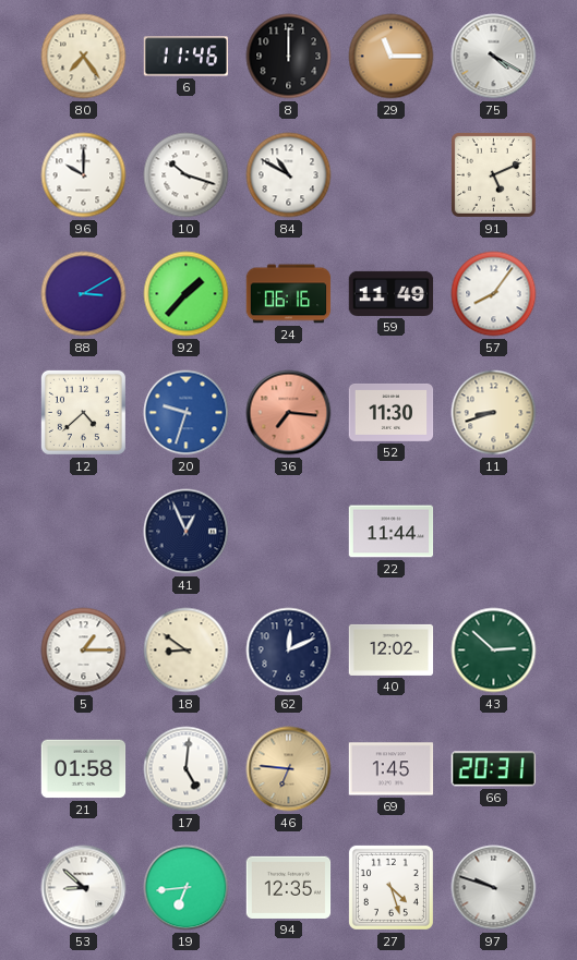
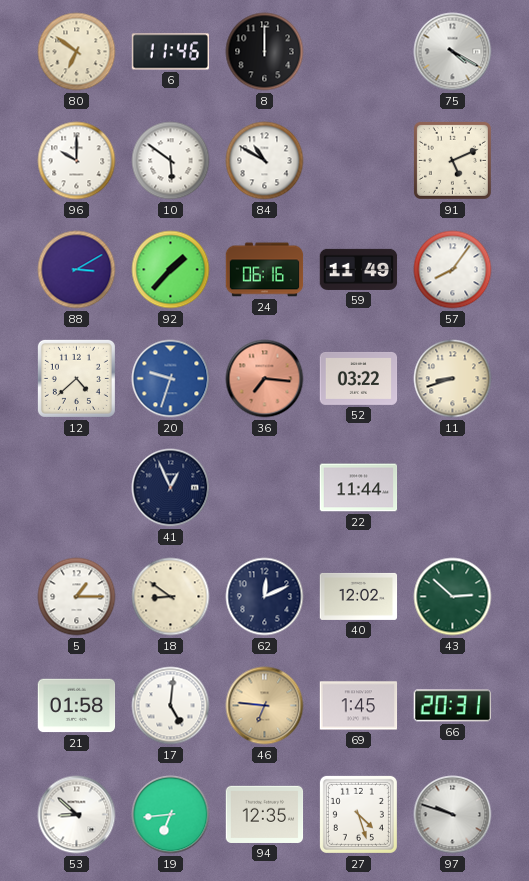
80: 7:24 -> 6:51
29: 11:15 -> none
10: 10:18 -> 5:51
52: 11:30 -> 03:22
